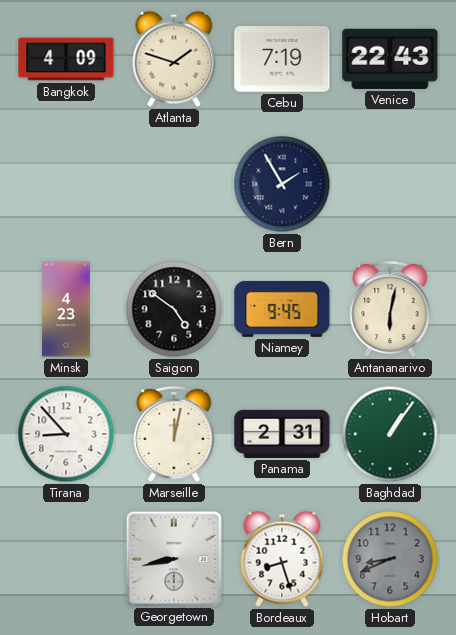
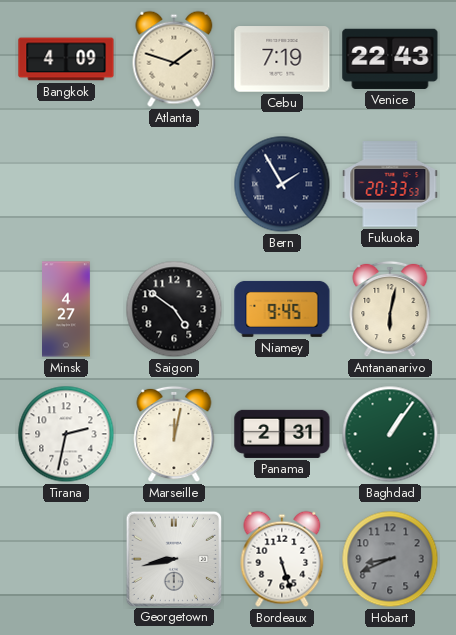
Fukuoka: none -> 20:33
Minsk: 4:23 -> 4:27
Tirana: 8:53 -> 2:32
Bordeaux: 8:27 -> 5:27
